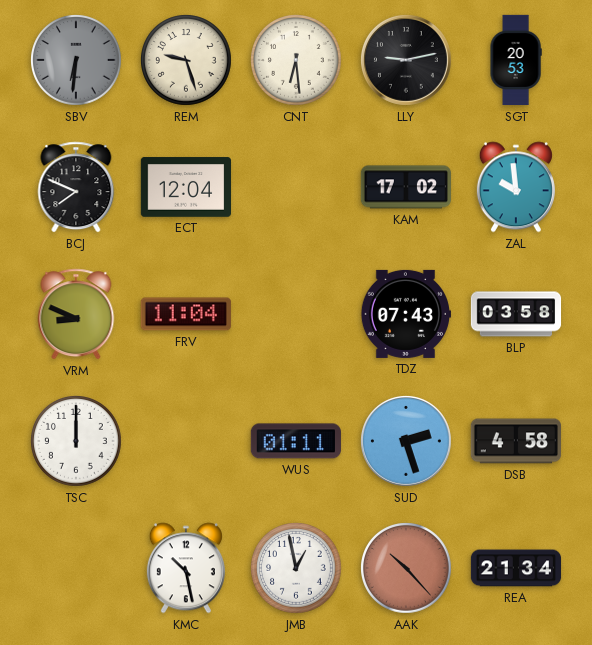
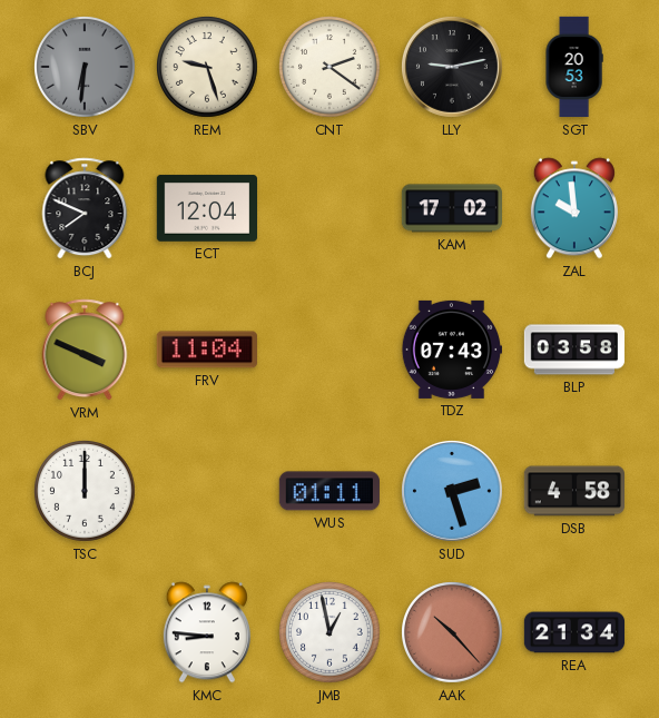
CNT: 6:29 -> 2:21
VRM: 8:49 -> 3:49
KMC: 10:28 -> 8:46
